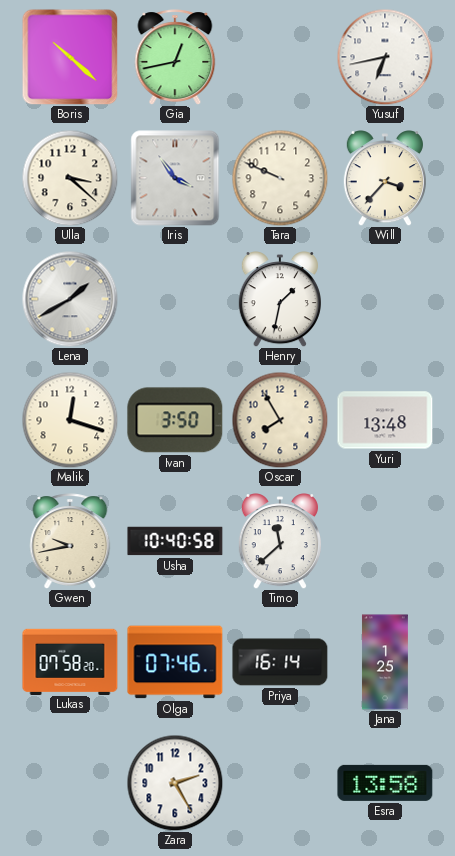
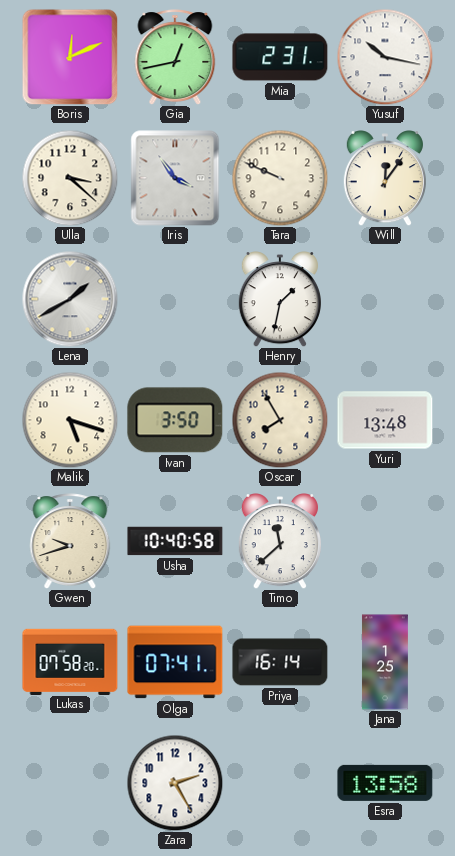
Boris: 10:22 -> 12:11
Mia: none -> 2:31
Yusuf: 6:43 -> 10:17
Will: 3:37 -> 12:06
Malik: 12:18 -> 5:18
Gwen: 9:43 -> 9:42
Olga: 07:46 -> 07:41
